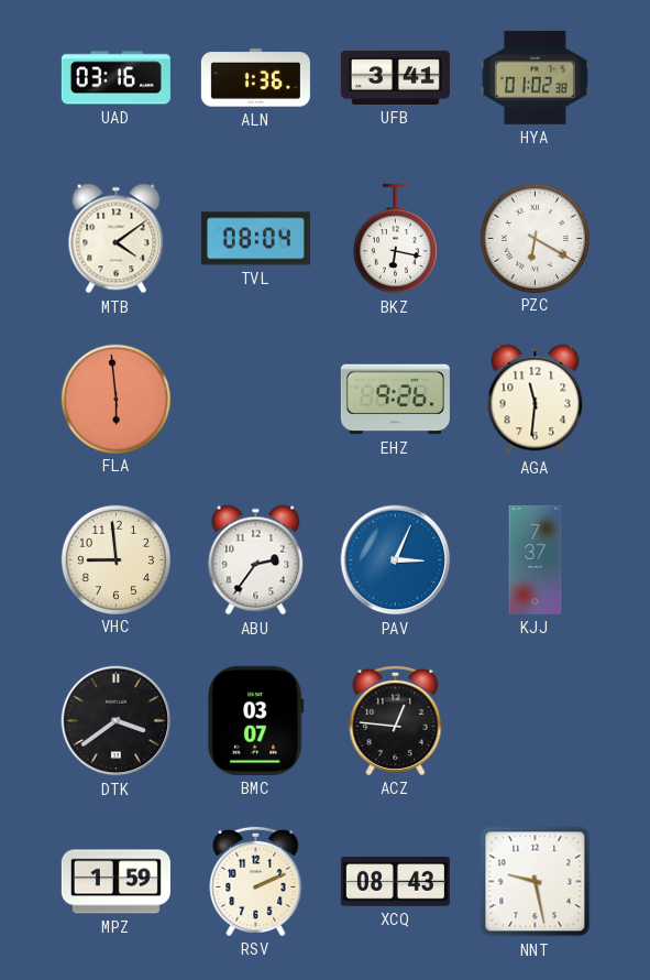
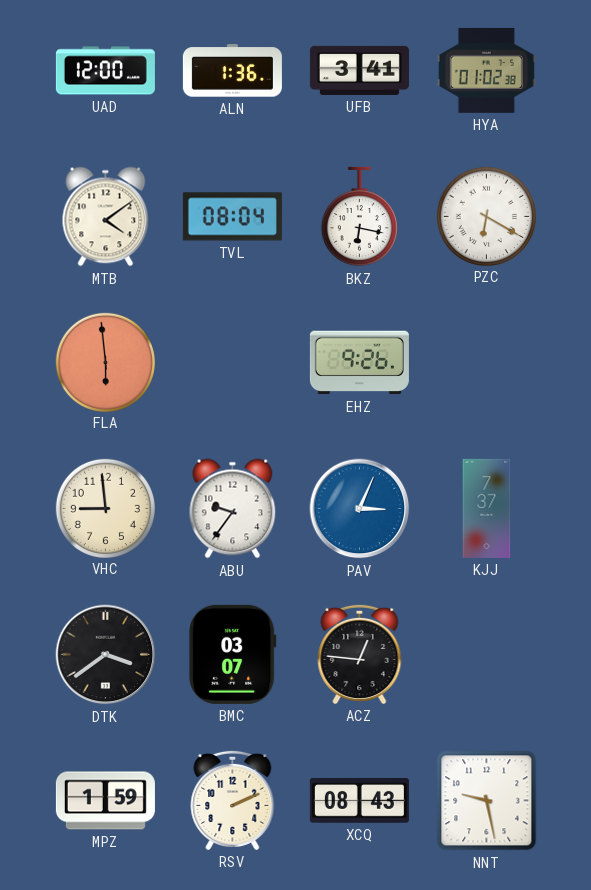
UAD: 03:16 -> 12:00
AGA: 11:31 -> none
ABU: 2:36 -> 9:36
